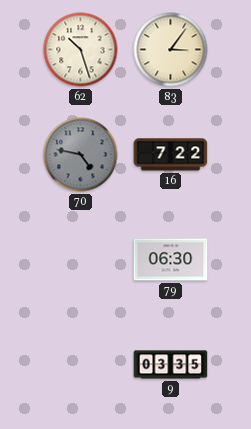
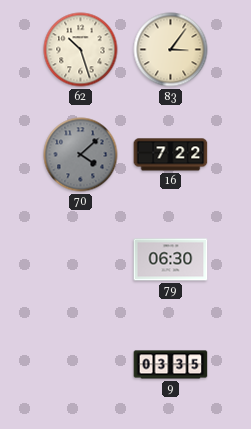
70: 4:47 -> 4:08
